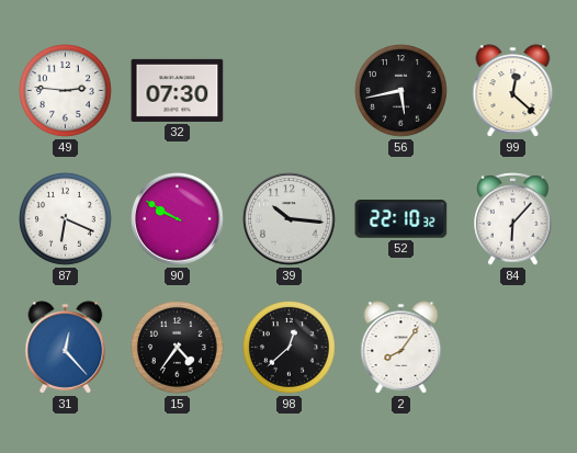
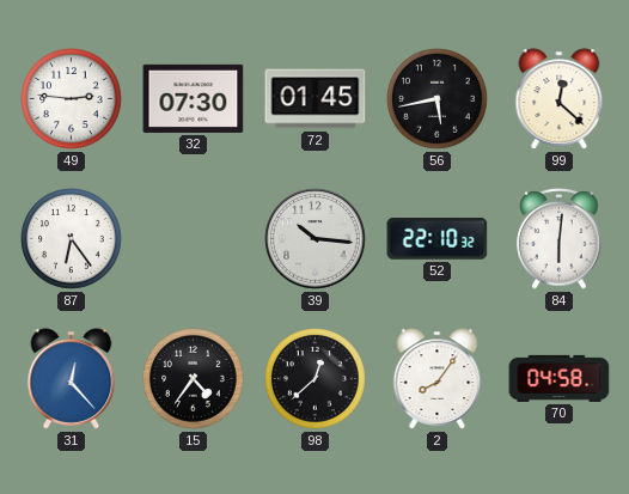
72: none -> 01:45
87: 6:19 -> 6:24
90: 9:50 -> none
84: 6:07 -> 6:01
70: none -> 04:58
